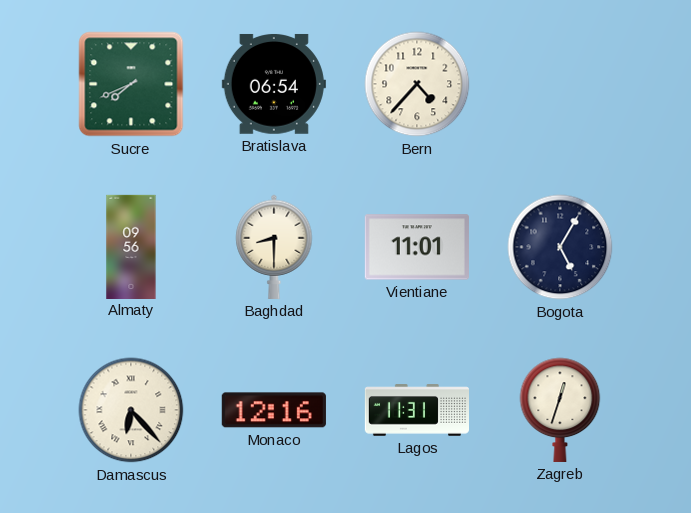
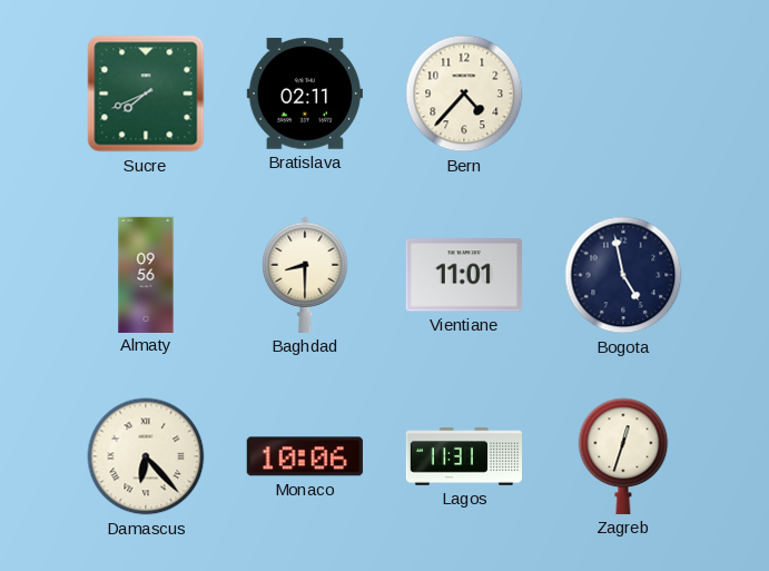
Bratislava: 06:54 -> 02:11
Bogota: 5:05 -> 4:58
Monaco: 12:16 -> 10:06
